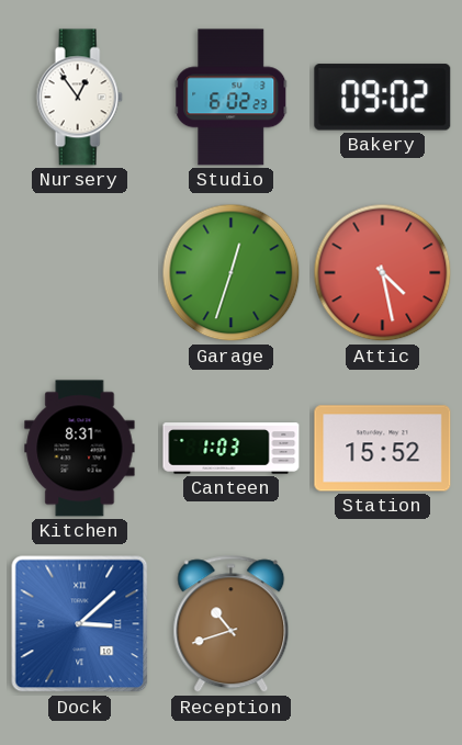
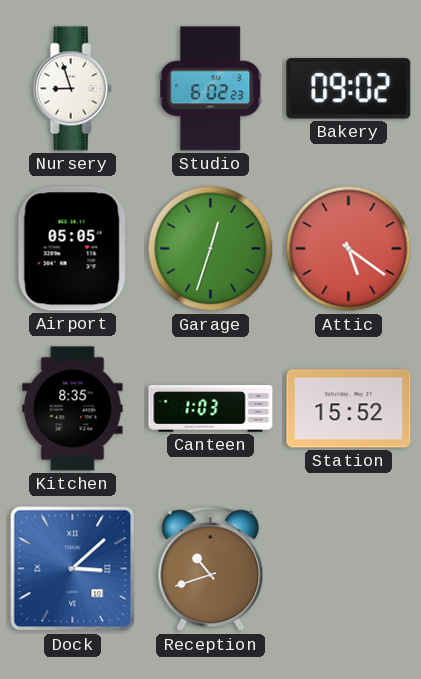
Nursery: 12:54 -> 8:57
Airport: none -> 05:05
Attic: 4:28 -> 5:21
Kitchen: 8:31 -> 8:35
